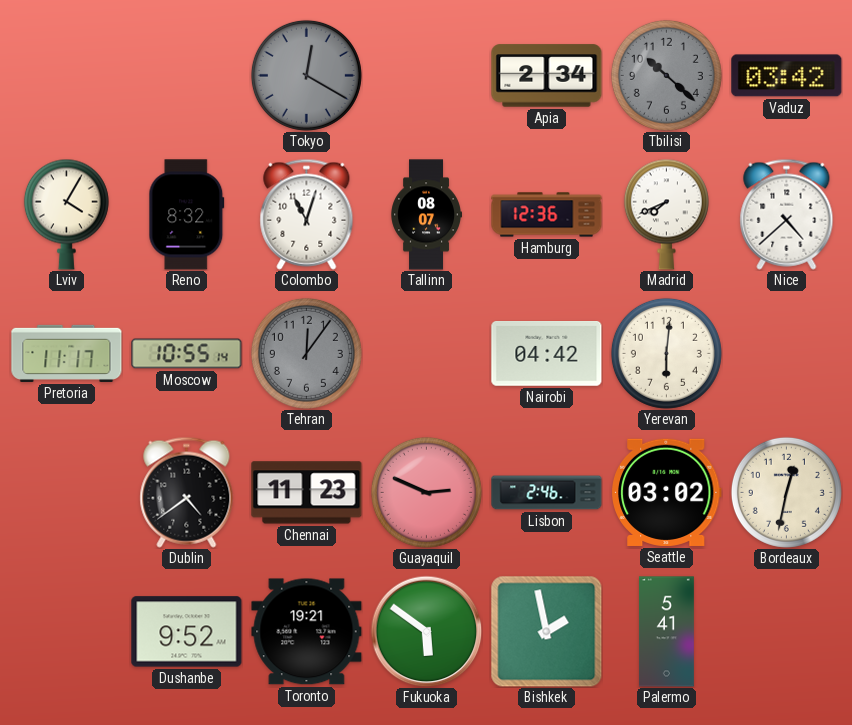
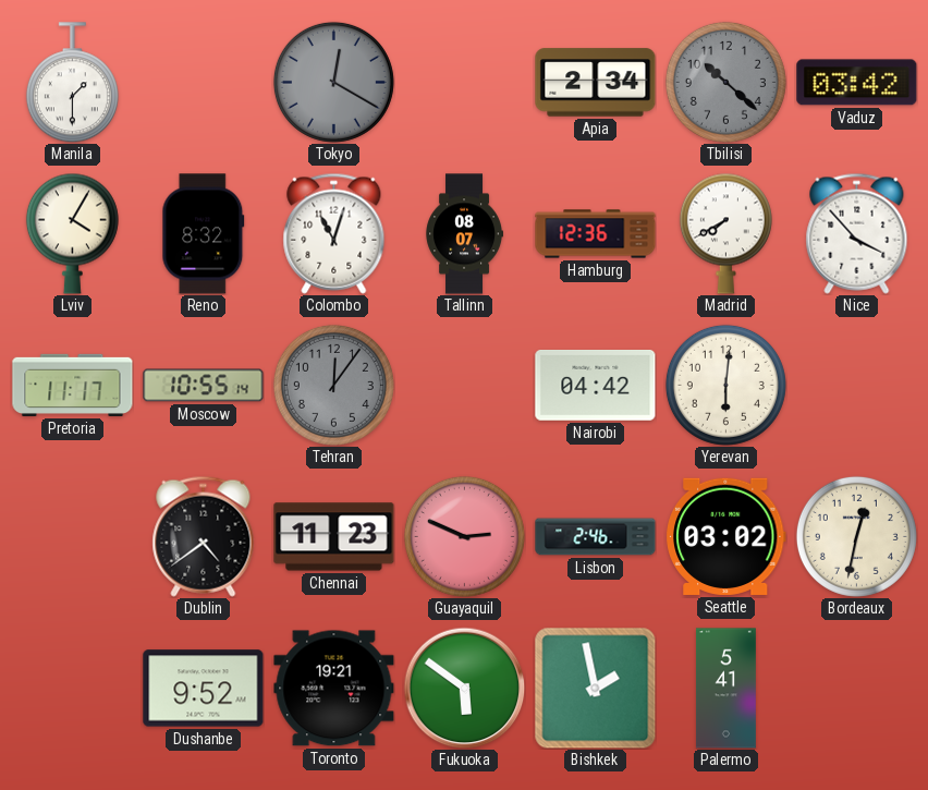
Manila: none -> 1:30
Madrid: 7:41 -> 7:40
Nice: 4:38 -> 3:53
